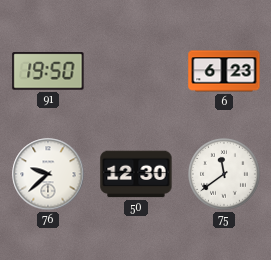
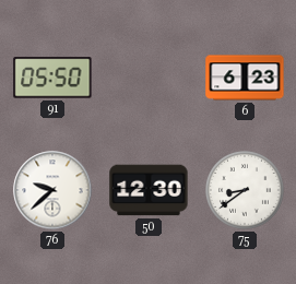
91: 19:50 -> 05:50
75: 11:39 -> 8:39
